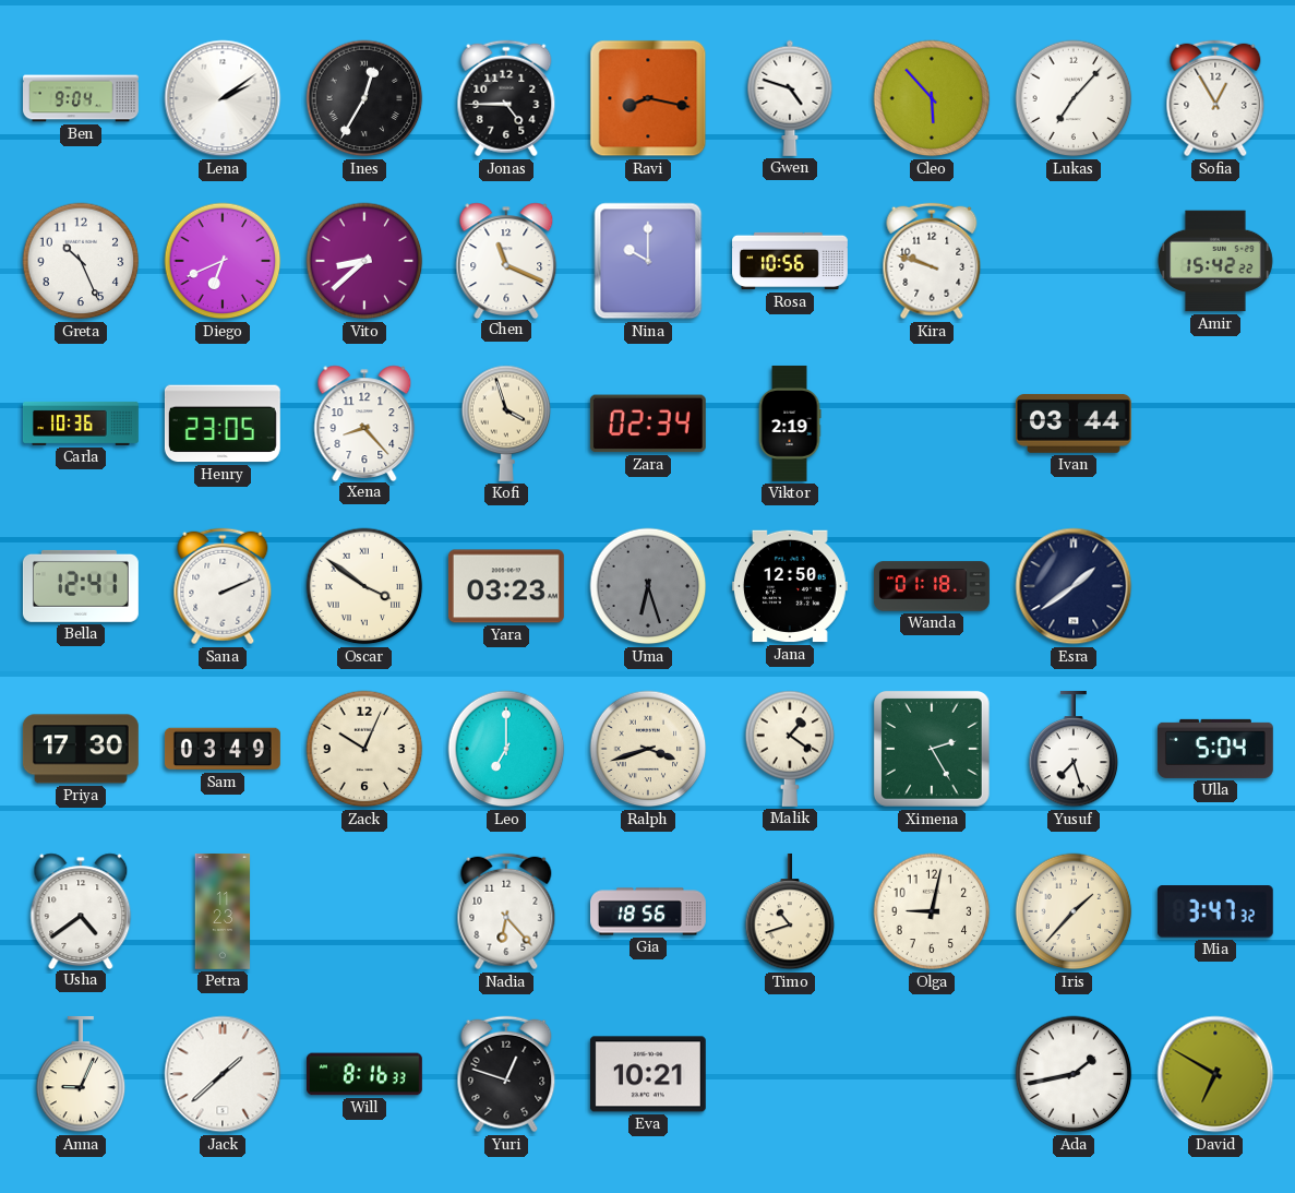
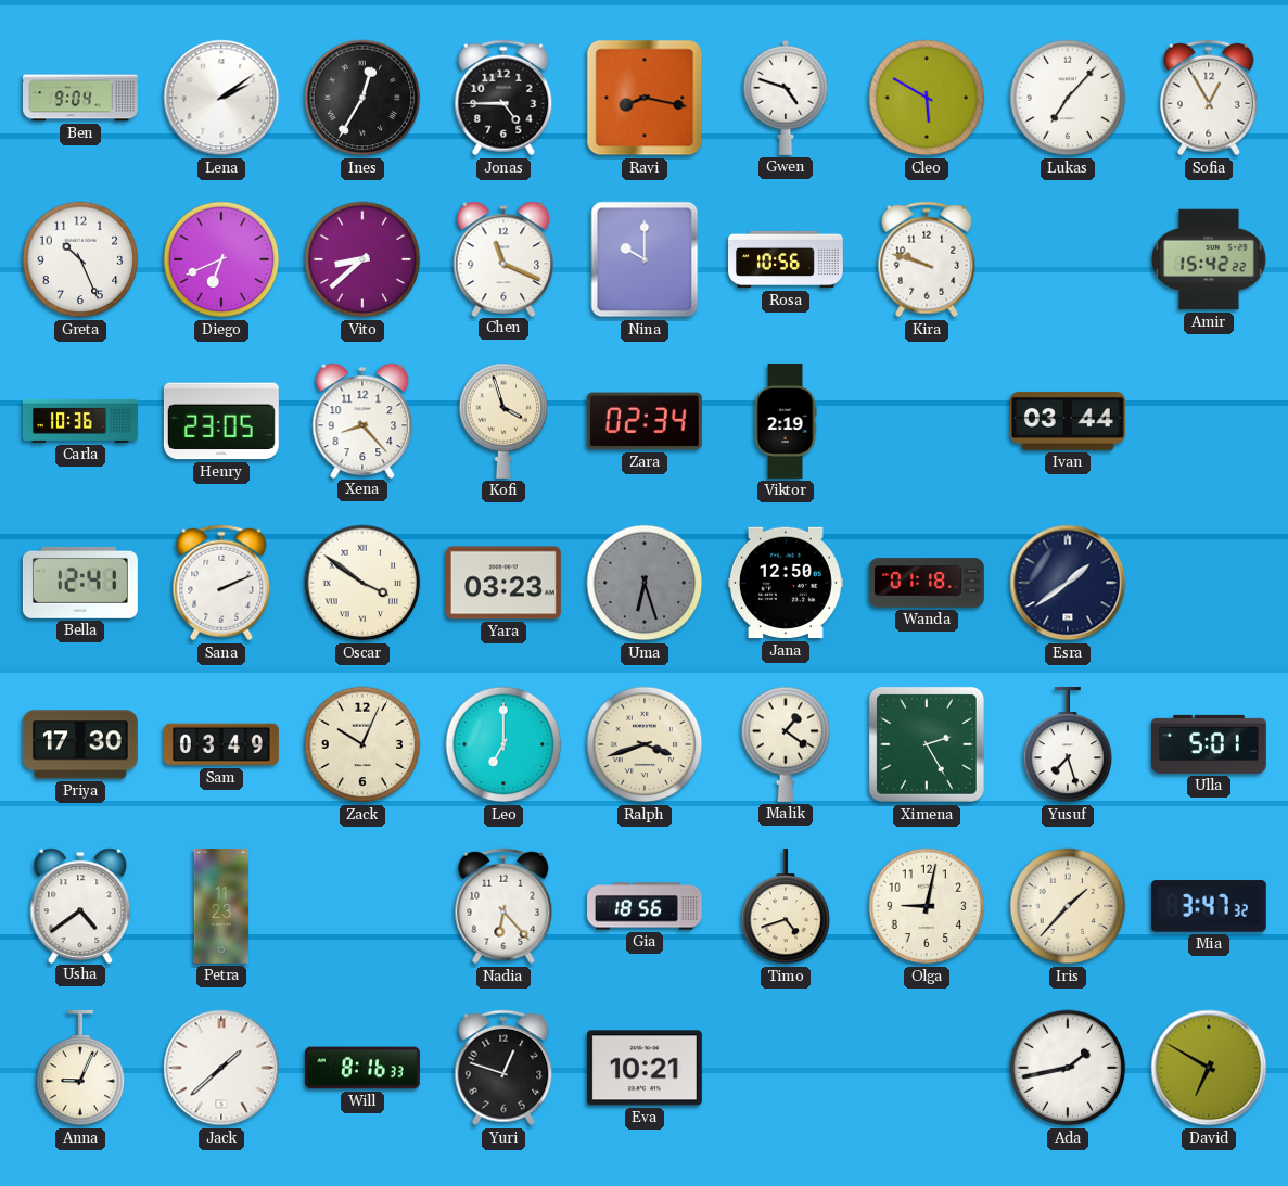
Cleo: 5:53 -> 5:50
Ulla: 5:04 -> 5:01
Timo: 10:42 -> 4:42
